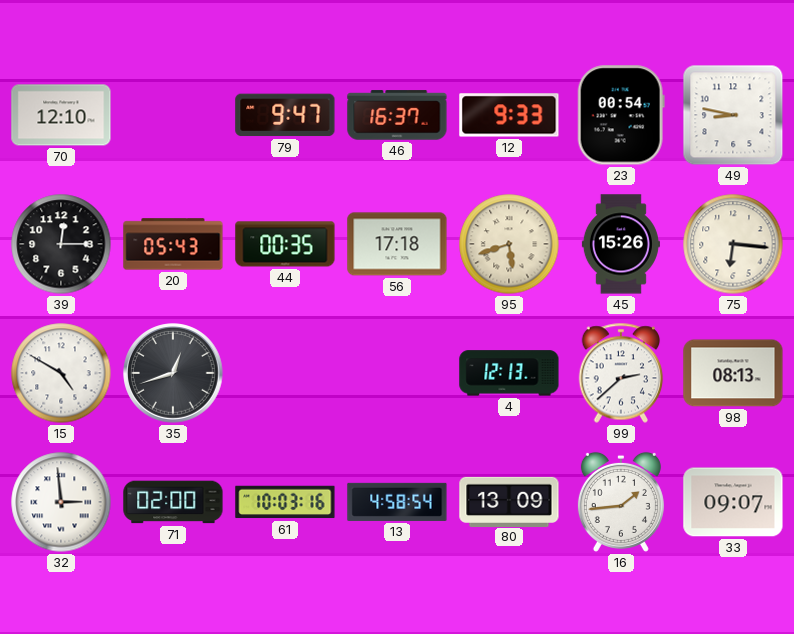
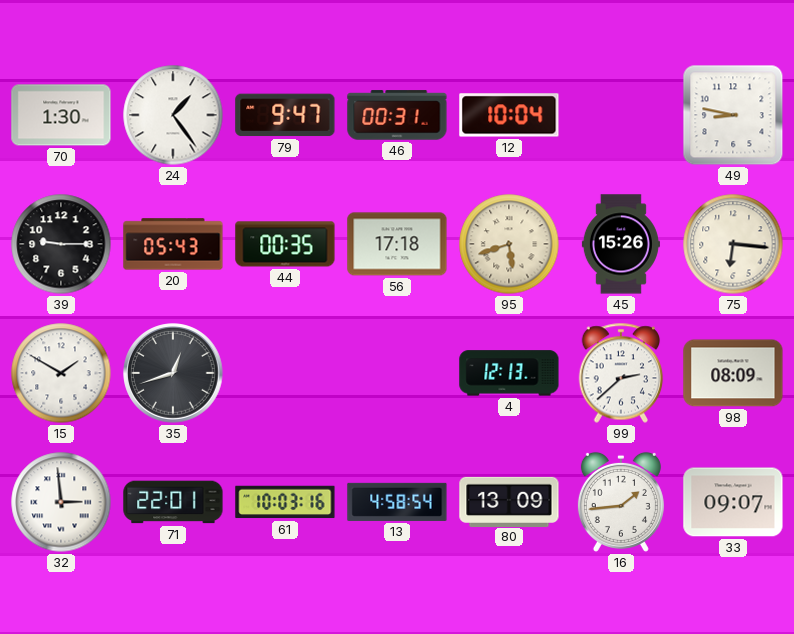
70: 12:10 -> 1:30
24: none -> 1:24
46: 16:37 -> 00:31
12: 9:33 -> 10:04
23: 00:54 -> none
39: 12:15 -> 9:15
15: 4:50 -> 1:50
98: 08:13 -> 08:09
71: 02:00 -> 22:01
